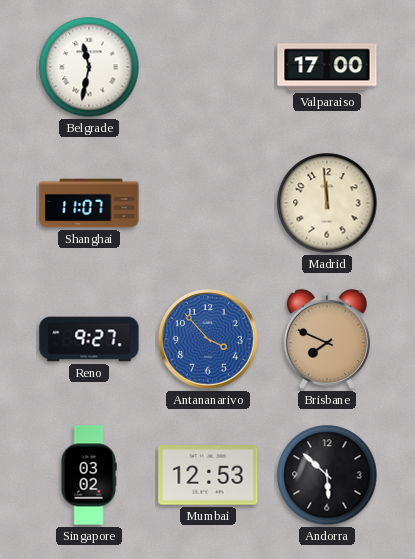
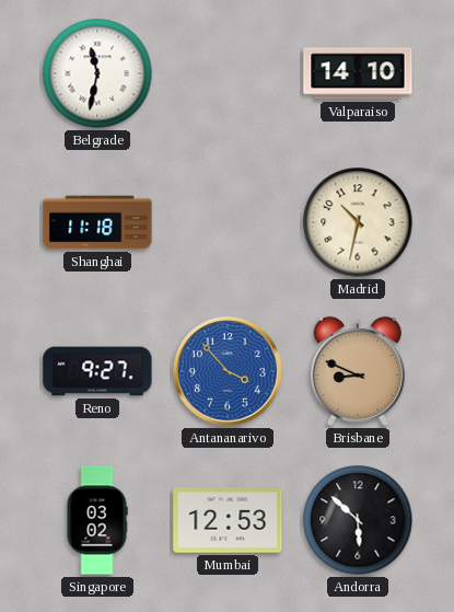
Valparaiso: 17:00 -> 14:10
Shanghai: 11:07 -> 11:18
Madrid: 11:59 -> 10:32
Brisbane: 7:49 -> 8:49
